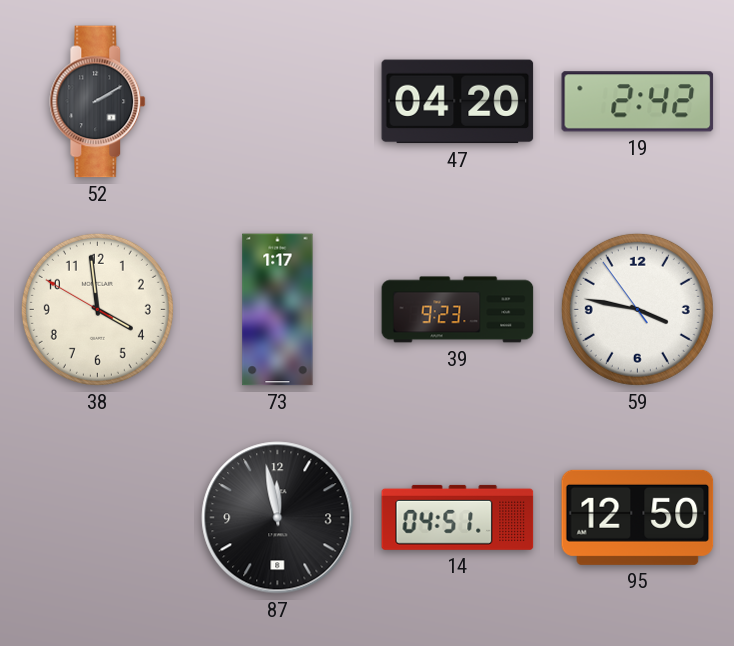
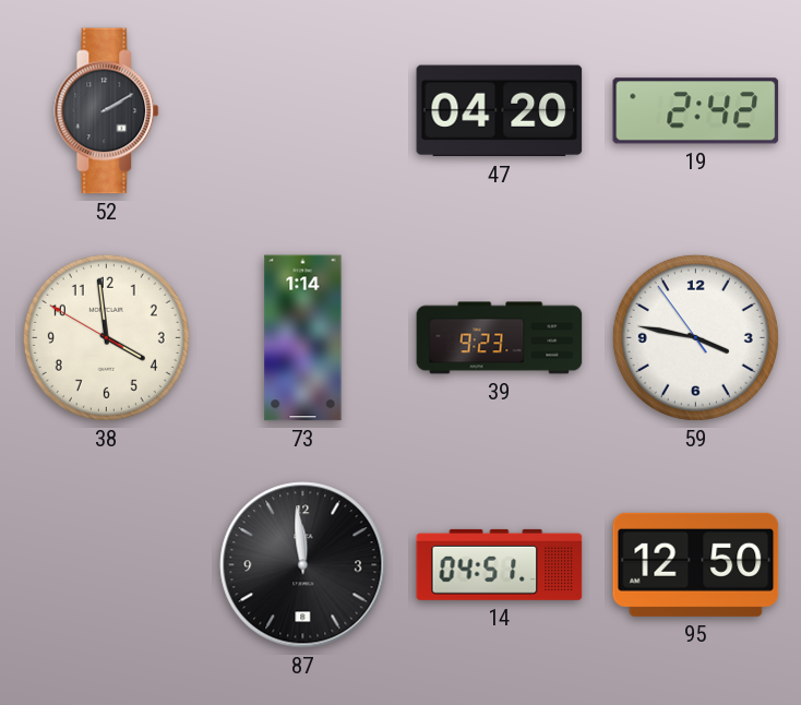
73: 1:17 -> 1:14
87: 11:58 -> 11:59
